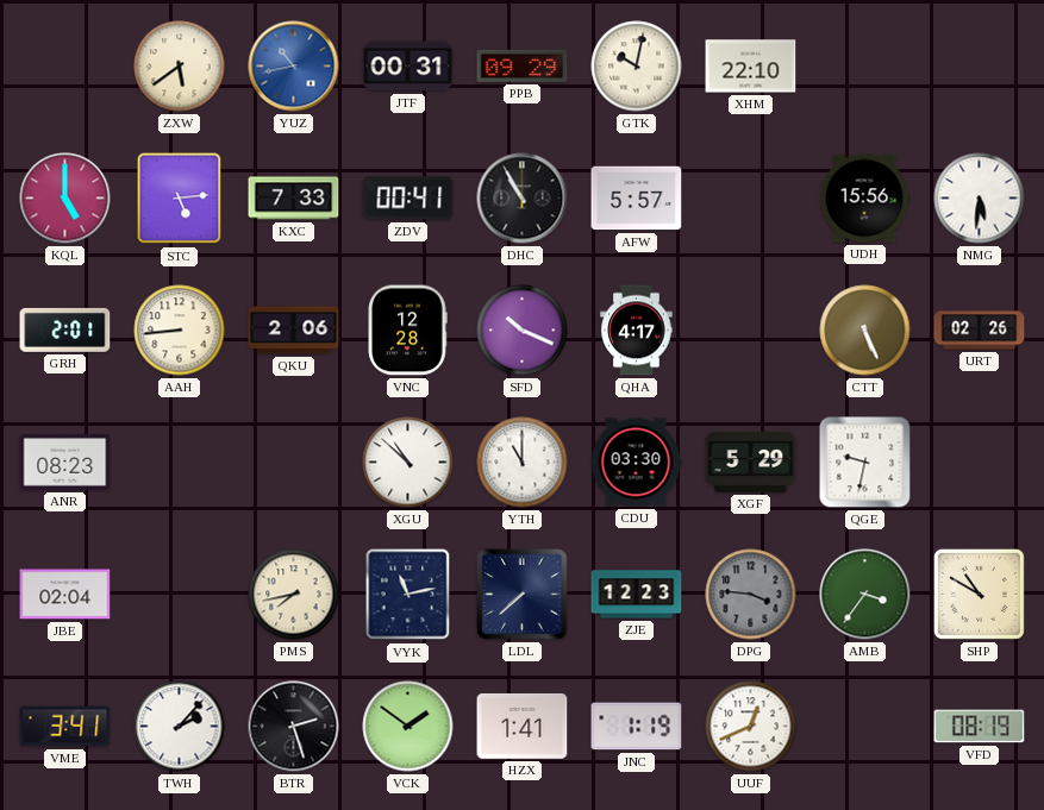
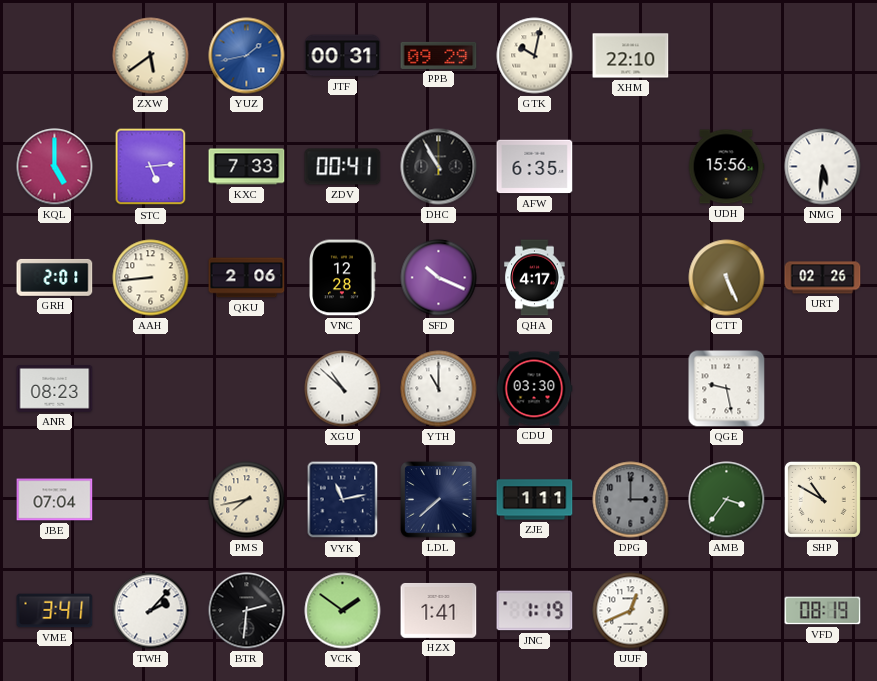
YUZ: 10:43 -> 1:43
AFW: 5:57 -> 6:35
XGF: 5:29 -> none
QGE: 9:32 -> 9:28
JBE: 02:04 -> 07:04
ZJE: 12:23 -> 1:11
DPG: 3:46 -> 3:00
BTR: 2:27 -> 2:31
